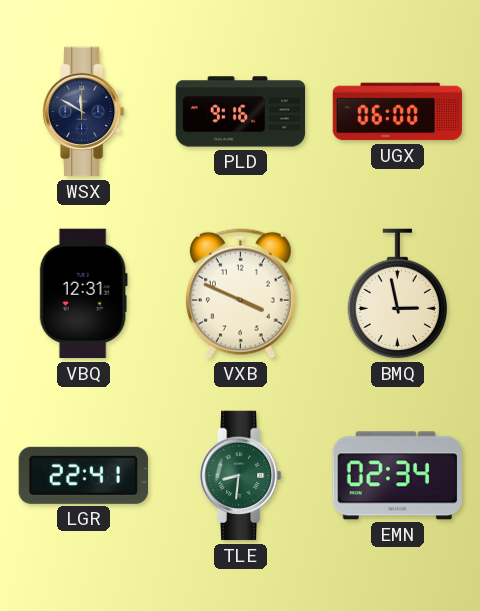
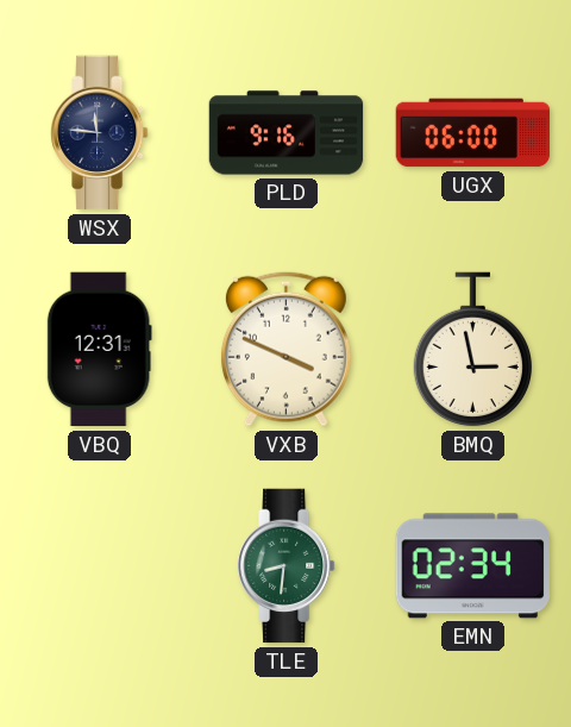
WSX: 11:50 -> 11:46
LGR: 22:41 -> none
